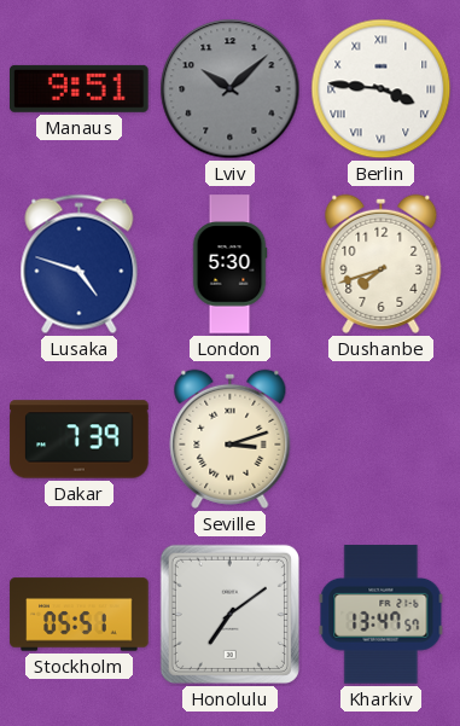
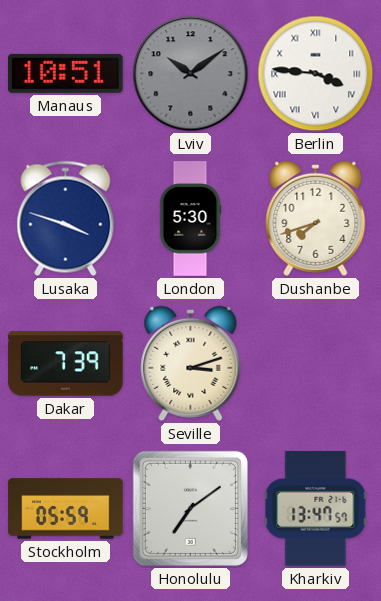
Manaus: 9:51 -> 10:51
Lviv: 10:08 -> 10:09
Lusaka: 4:48 -> 3:48
Stockholm: 05:51 -> 05:59
